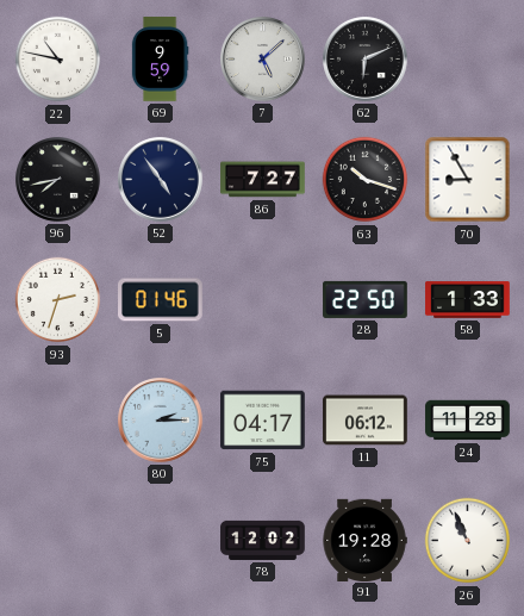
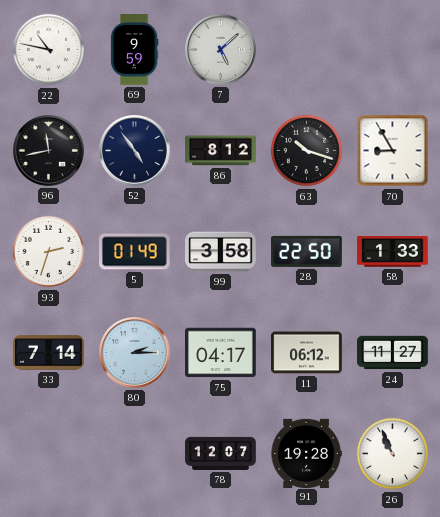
62: 6:11 -> none
96: 7:43 -> 11:43
86: 7:27 -> 8:12
5: 01:46 -> 01:49
99: none -> 3:58
33: none -> 7:14
24: 11:28 -> 11:27
78: 12:02 -> 12:07
